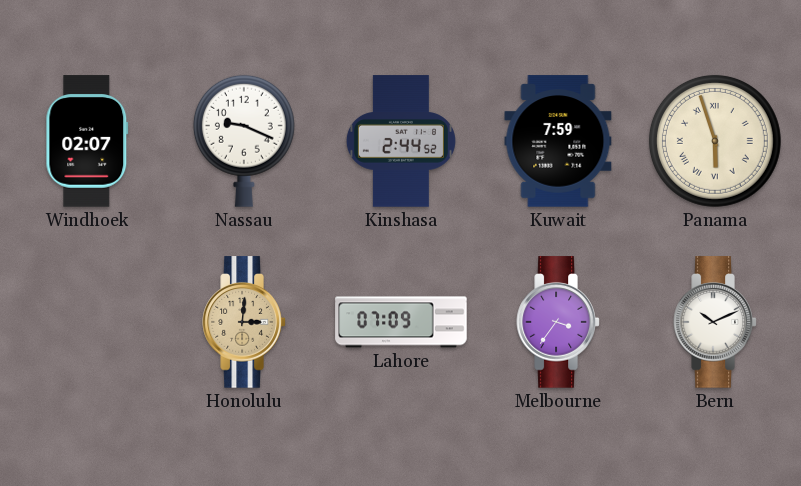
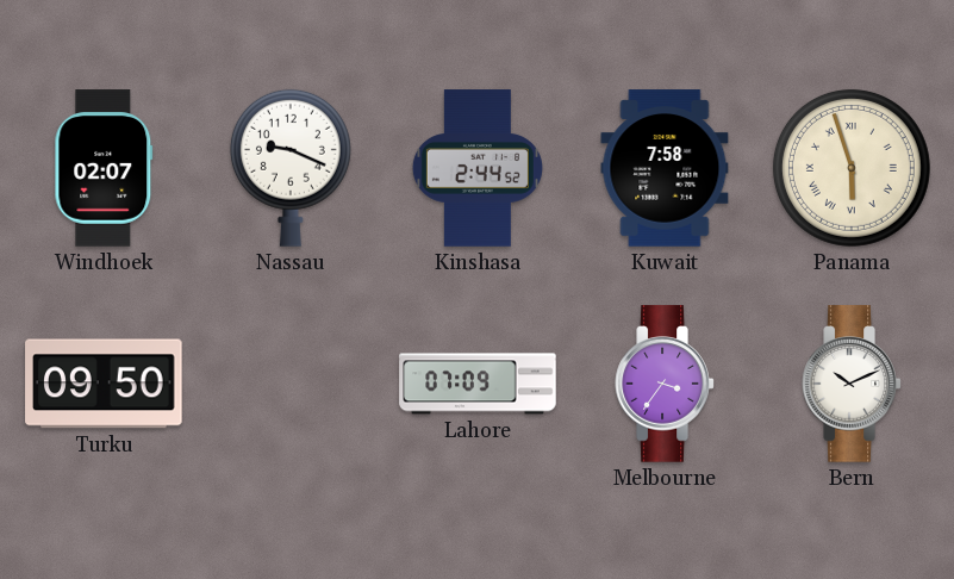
Kuwait: 7:59 -> 7:58
Turku: none -> 09:50
Honolulu: 3:01 -> none
